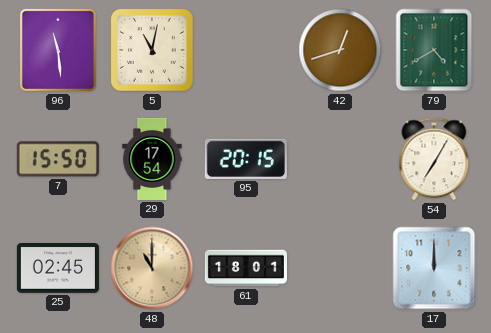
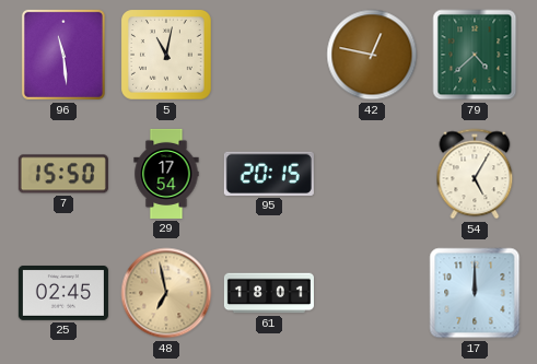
42: 12:42 -> 12:47
79: 4:40 -> 4:38
54: 7:05 -> 5:05
48: 11:00 -> 6:58
